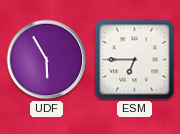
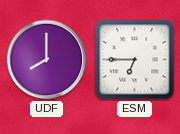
UDF: 5:55 -> 8:00
